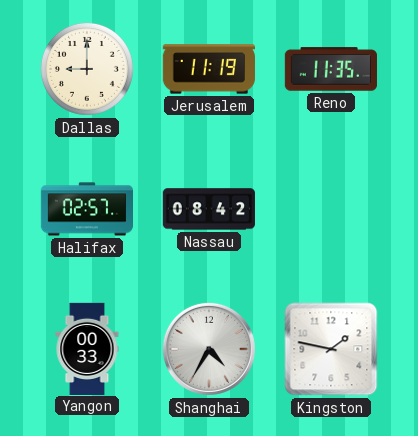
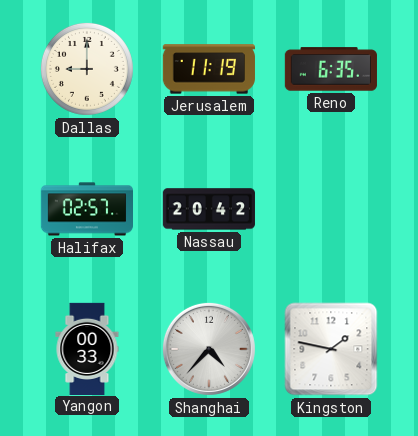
Reno: 11:35 -> 6:35
Nassau: 08:42 -> 20:42
Shanghai: 4:35 -> 4:37
